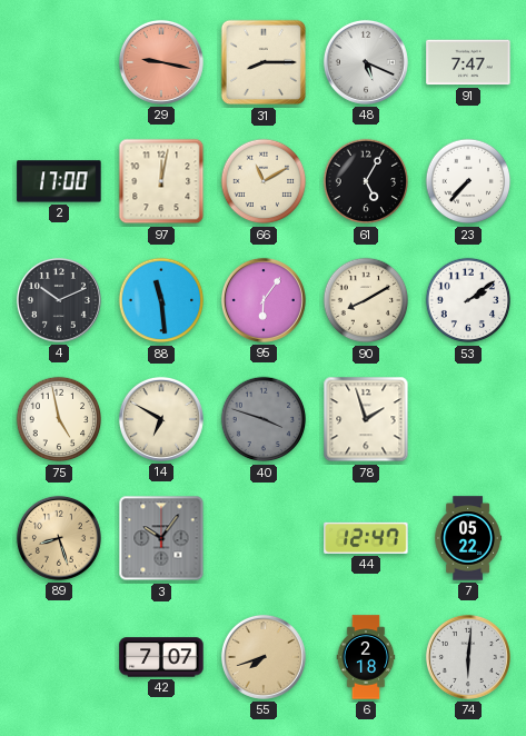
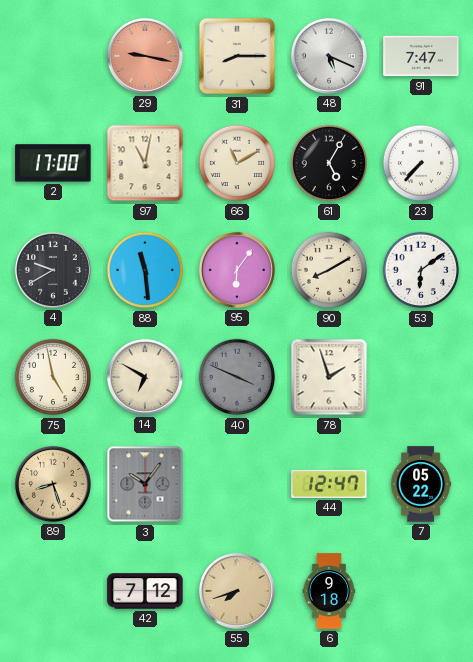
97: 12:02 -> 11:02
4: 10:11 -> 9:40
53: 2:09 -> 6:09
40: 3:48 -> 3:49
42: 7:07 -> 7:12
6: 2:18 -> 9:18
74: 6:01 -> none
